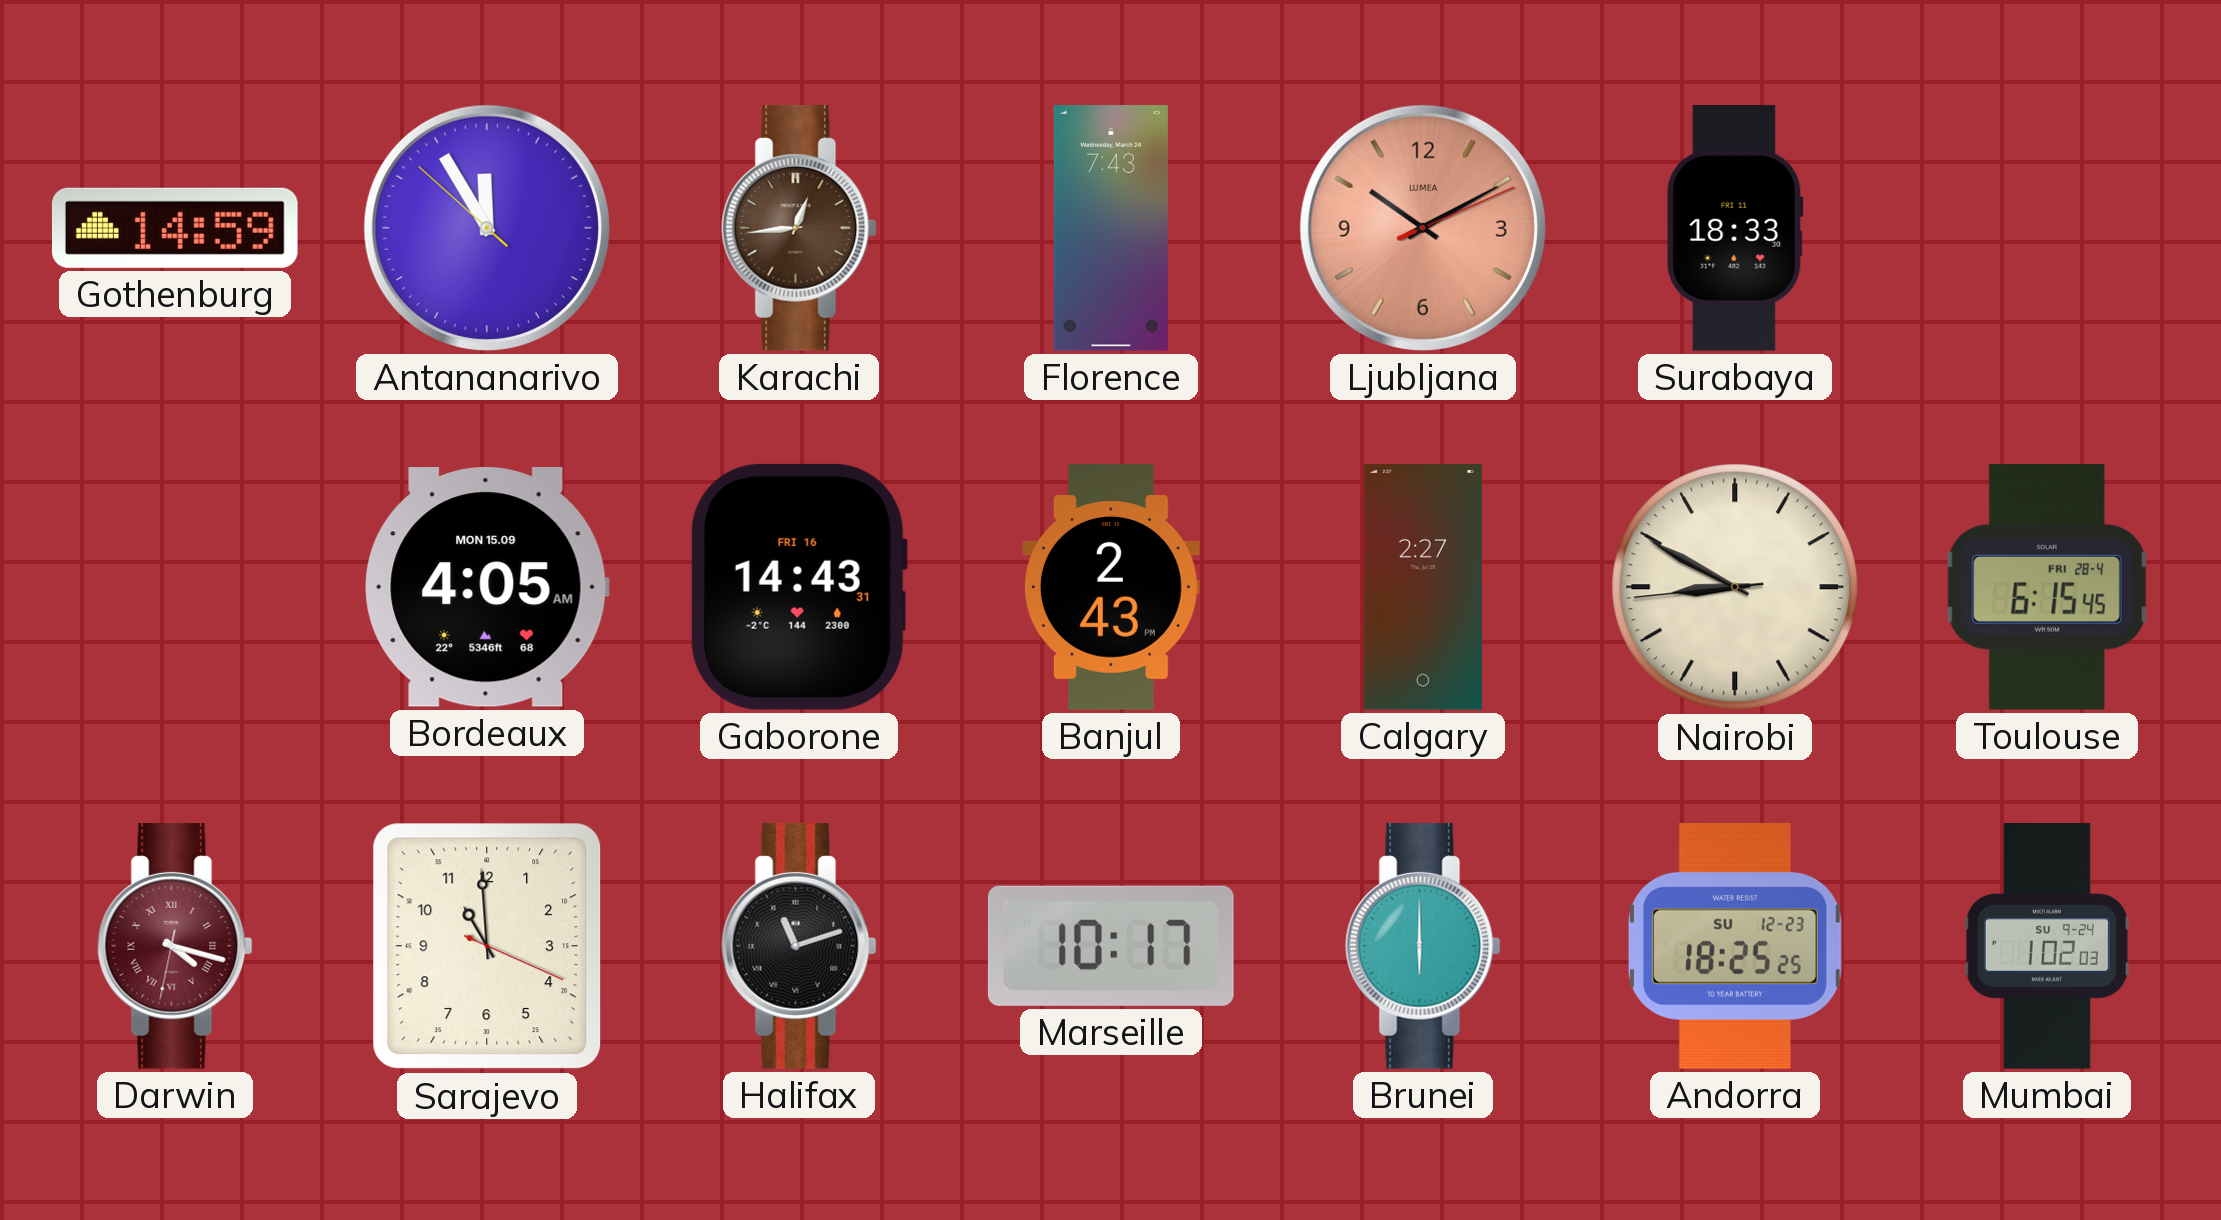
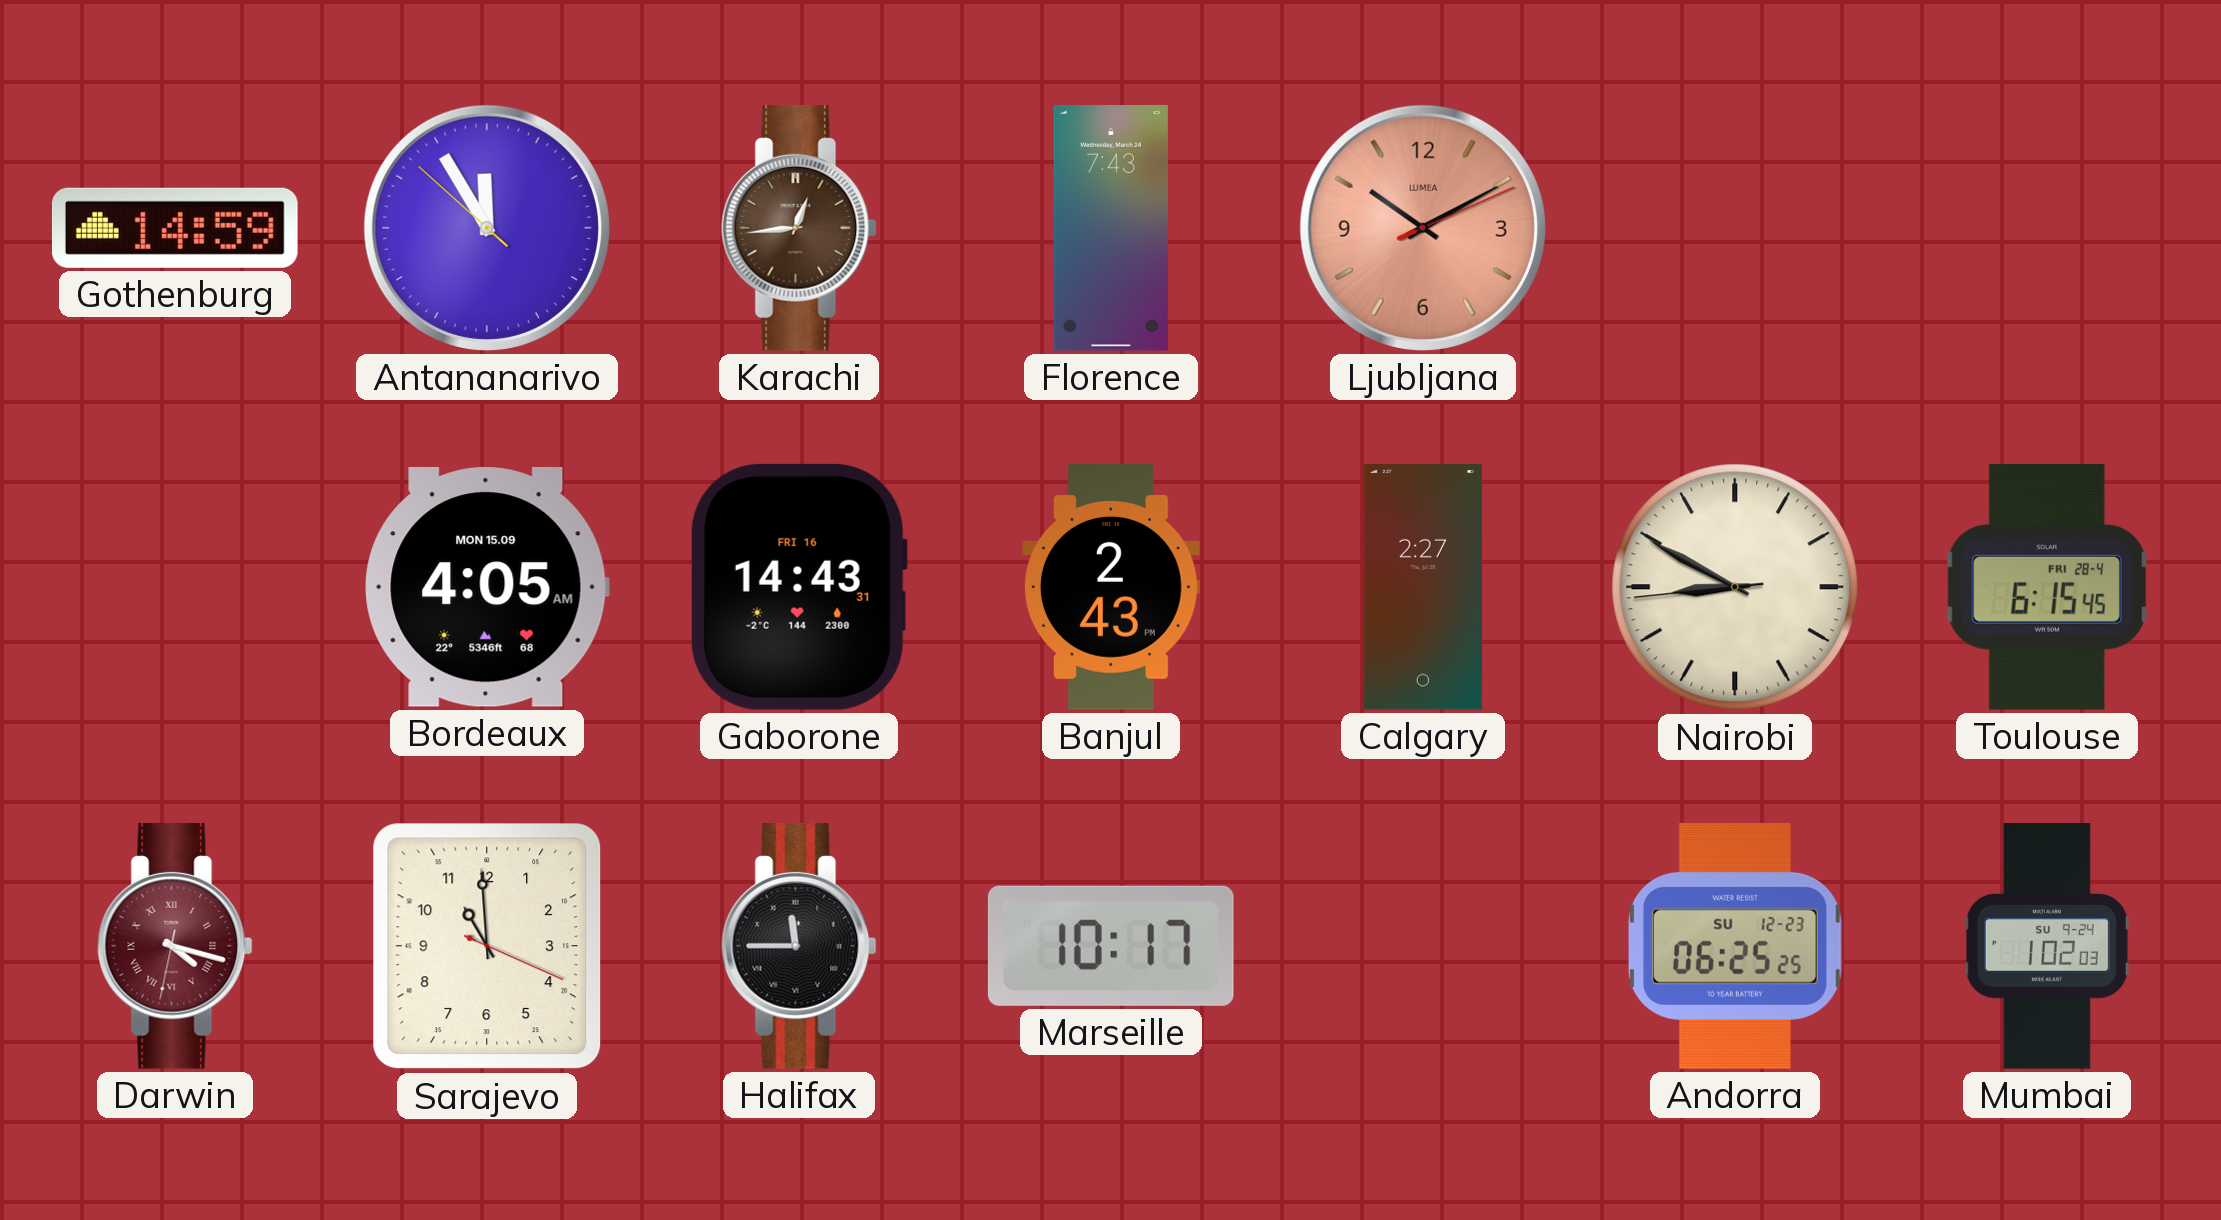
Surabaya: 18:33 -> none
Halifax: 11:12 -> 11:45
Brunei: 6:00 -> none
Andorra: 18:25 -> 06:25
